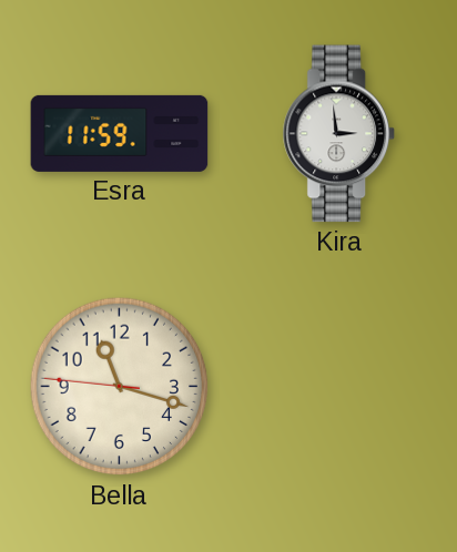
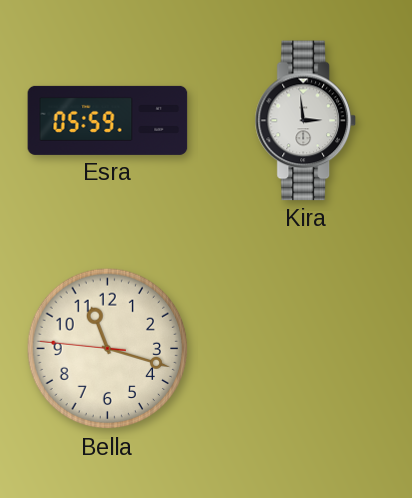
Esra: 11:59 -> 05:59
